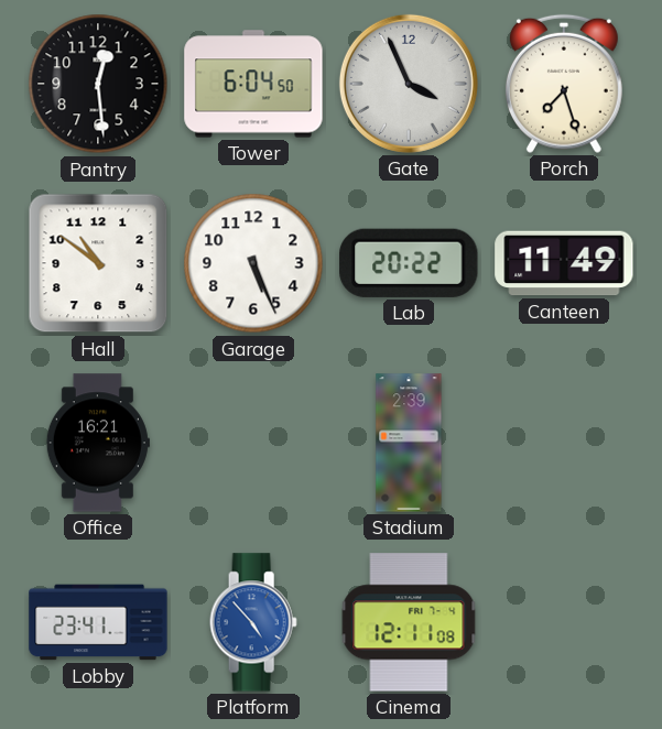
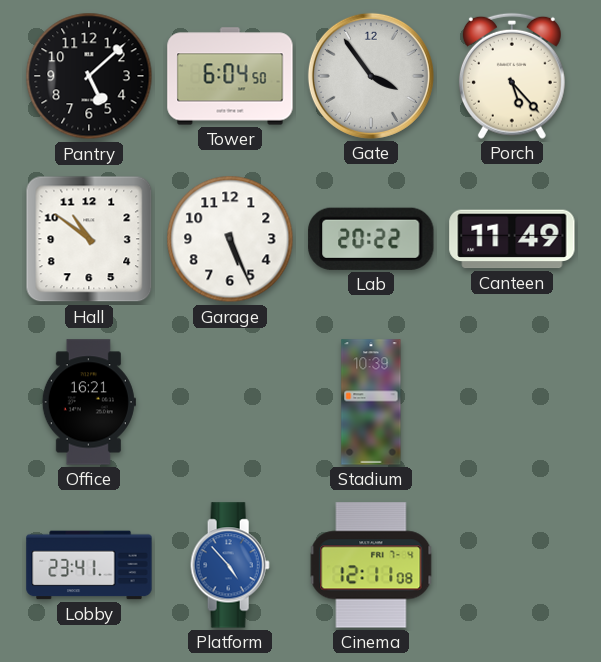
Pantry: 12:29 -> 5:08
Gate: 3:56 -> 3:54
Porch: 7:27 -> 5:23
Stadium: 2:39 -> 10:39
